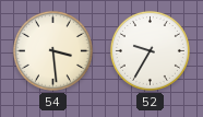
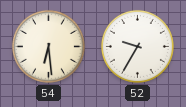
54: 3:29 -> 6:29
